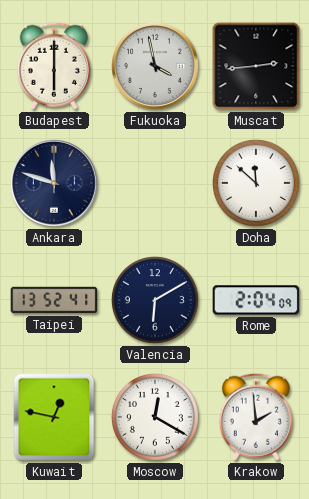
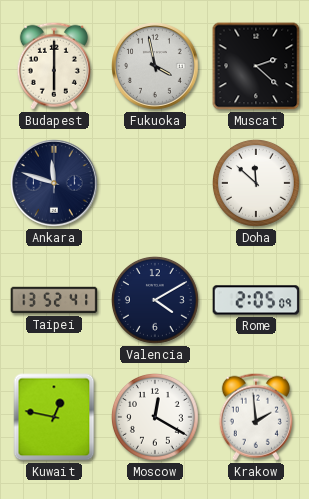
Muscat: 2:44 -> 2:22
Valencia: 6:10 -> 4:10
Rome: 2:04 -> 2:05
